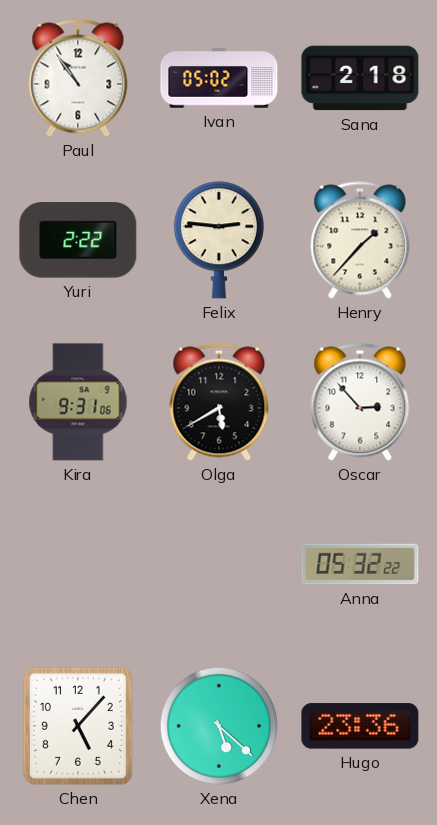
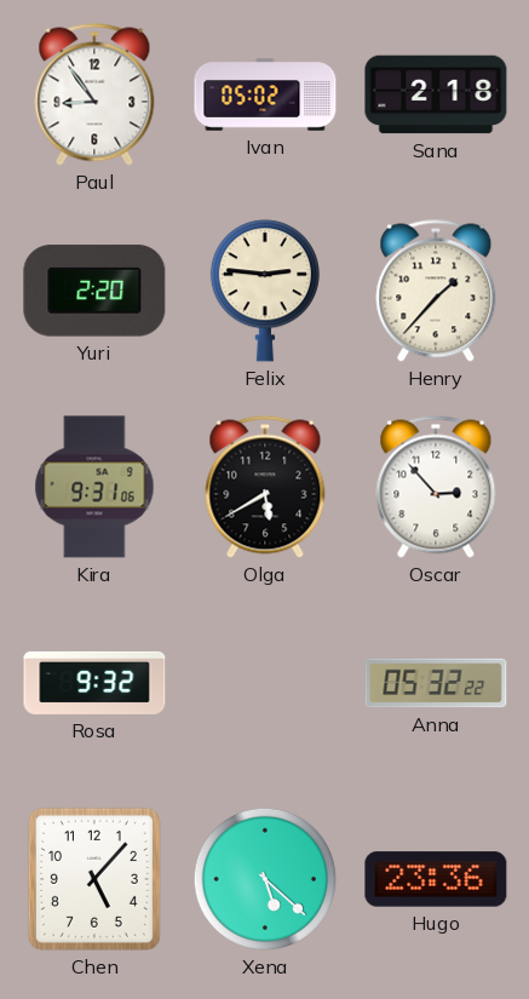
Paul: 10:54 -> 8:54
Yuri: 2:22 -> 2:20
Rosa: none -> 9:32
